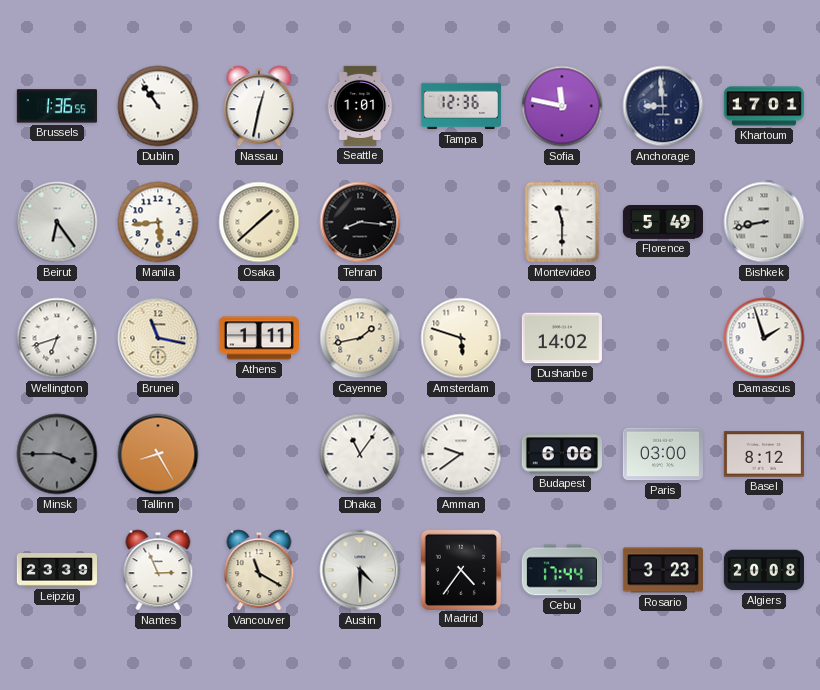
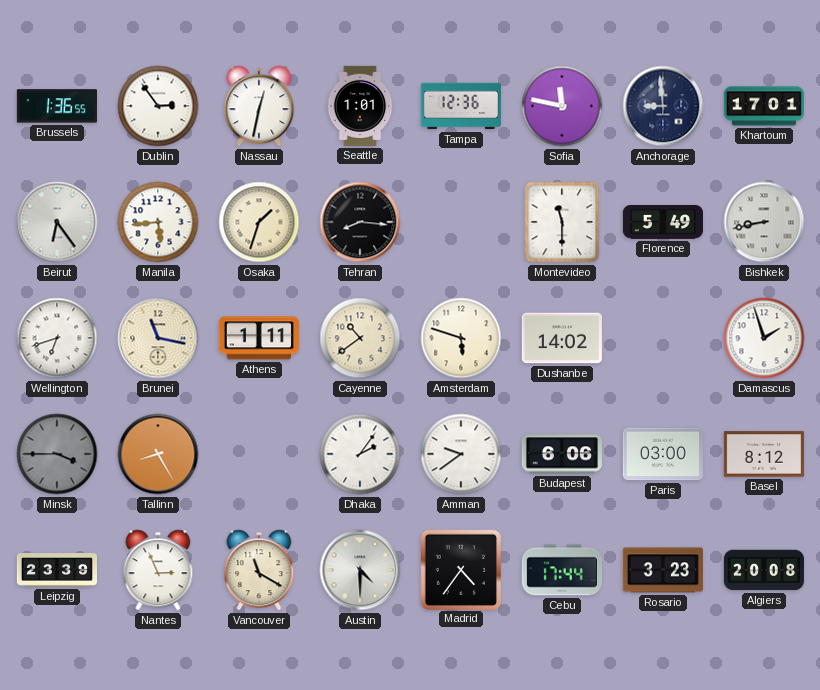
Dublin: 10:54 -> 2:54
Osaka: 1:38 -> 1:33
Cayenne: 1:43 -> 10:39
Dhaka: 11:06 -> 2:06
